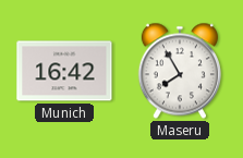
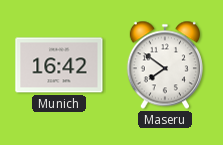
Maseru: 7:55 -> 7:51
